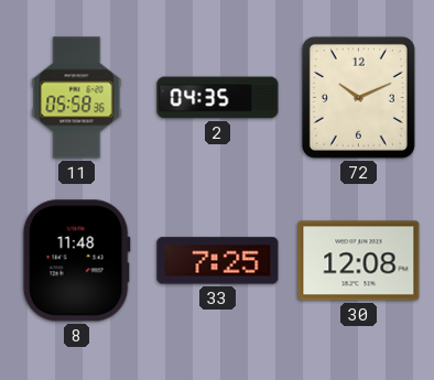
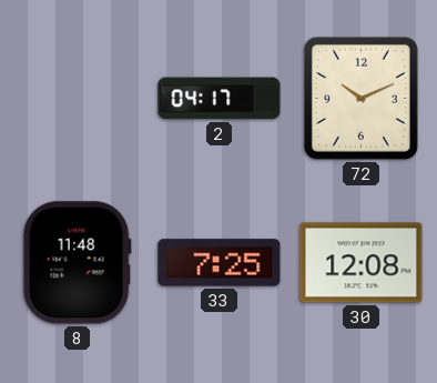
11: 05:58 -> none
2: 04:35 -> 04:17
